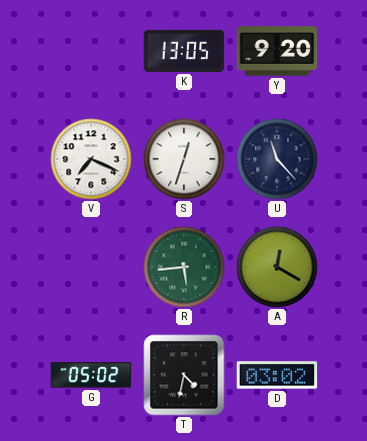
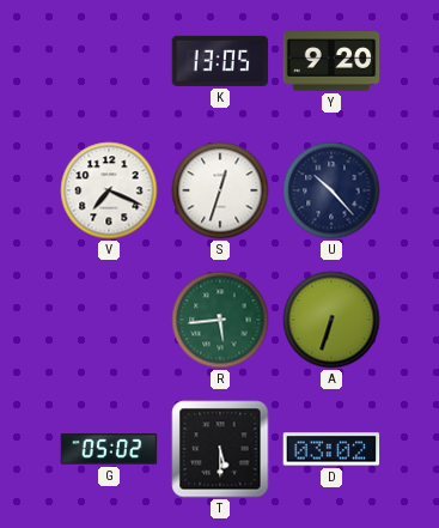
U: 11:23 -> 10:23
A: 12:20 -> 6:33
T: 4:32 -> 5:30
